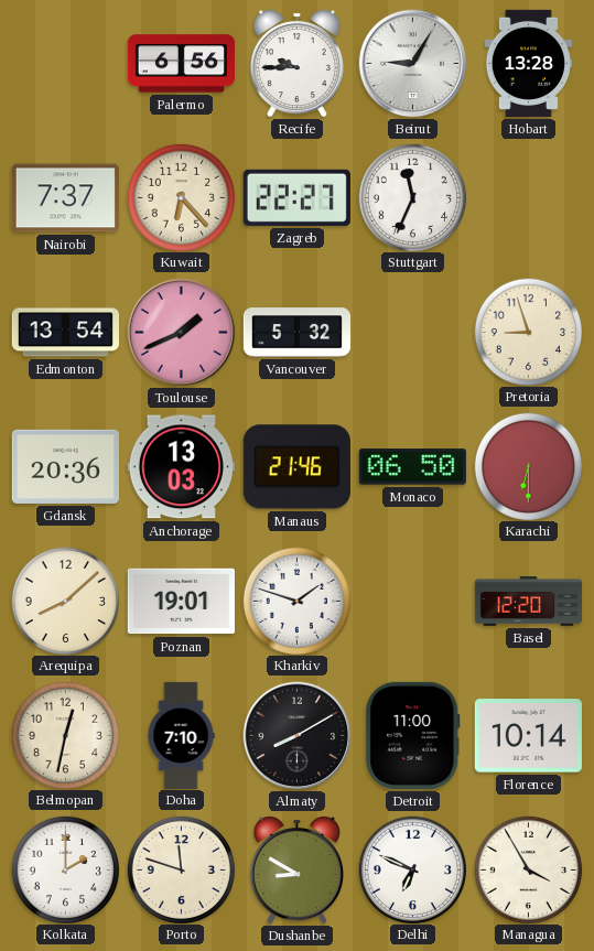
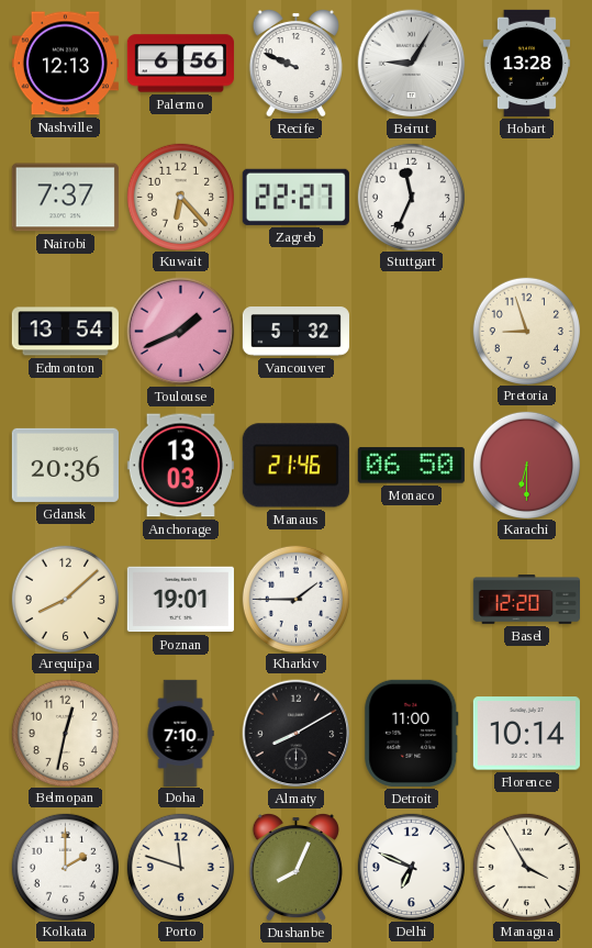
Nashville: none -> 12:13
Recife: 9:45 -> 9:49
Kharkiv: 1:48 -> 1:45
Dushanbe: 8:50 -> 8:04
